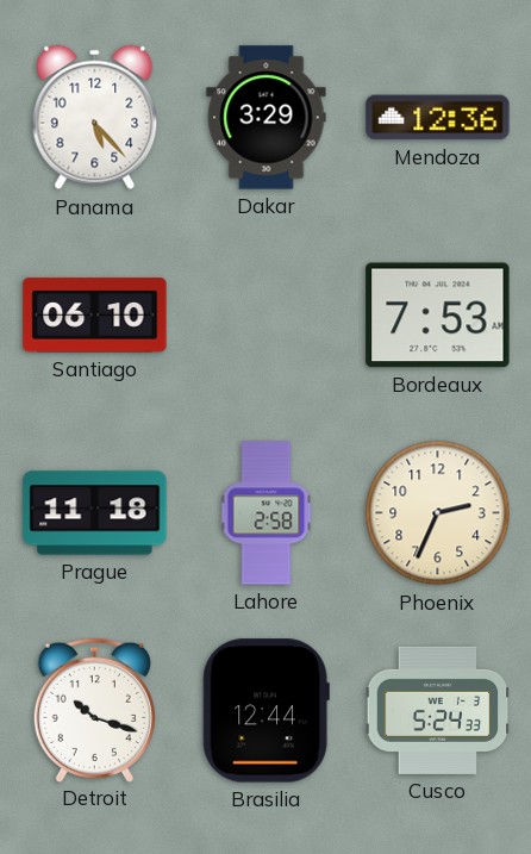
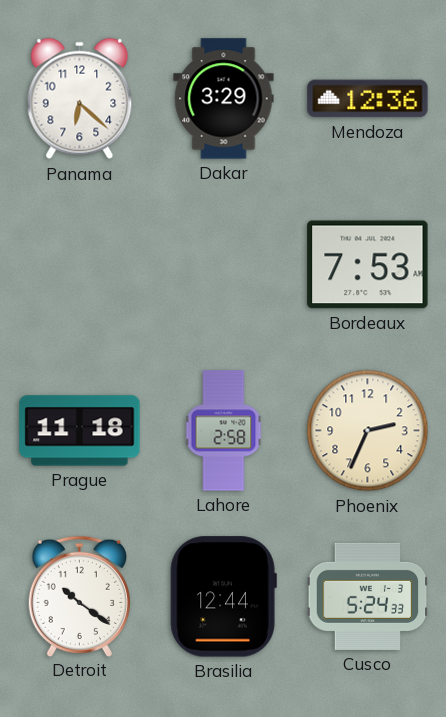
Panama: 5:23 -> 6:22
Santiago: 06:10 -> none
Detroit: 10:18 -> 10:21
